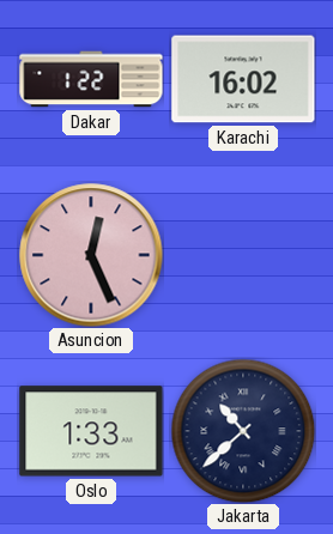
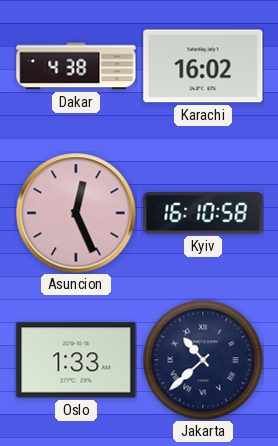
Dakar: 1:22 -> 4:38
Kyiv: none -> 16:10
